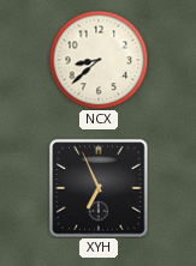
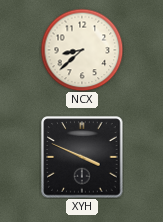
XYH: 6:56 -> 3:49
